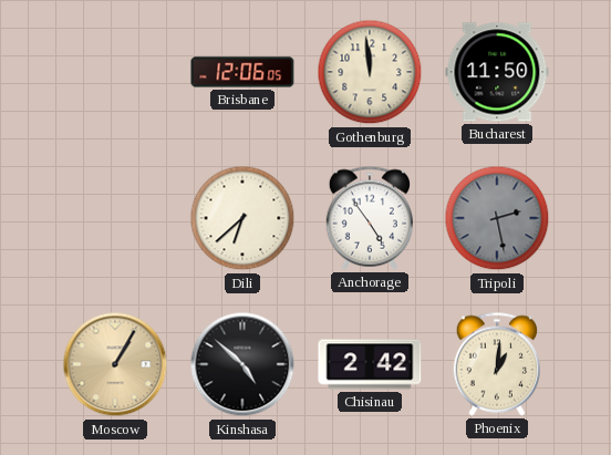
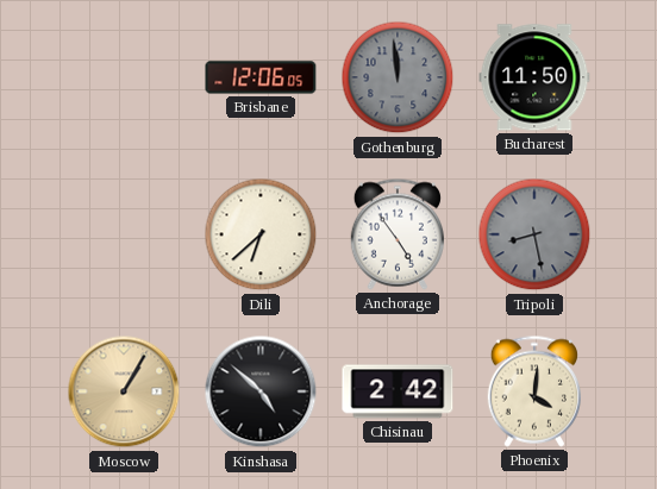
Gothenburg dial: cream -> grey
Tripoli: 2:28 -> 8:28
Phoenix: 1:01 -> 4:01
